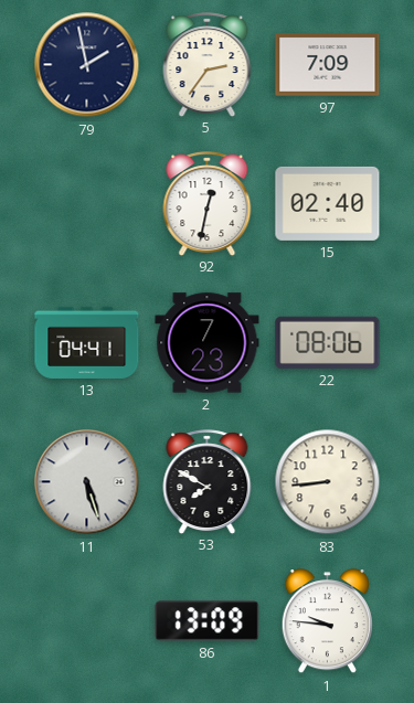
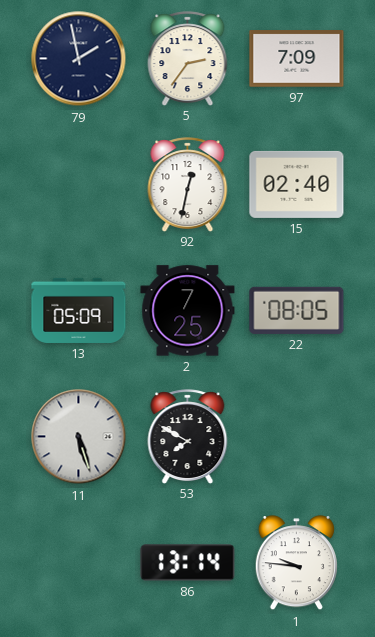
13: 04:41 -> 05:09
2: 7:23 -> 7:25
22: 08:06 -> 08:05
83: 8:44 -> none
86: 13:09 -> 13:14
